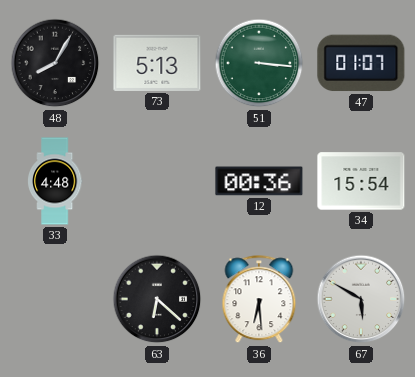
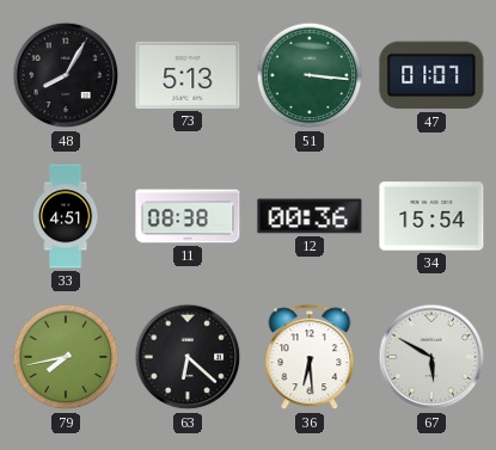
33: 4:48 -> 4:51
11: none -> 08:38
79: none -> 7:43
